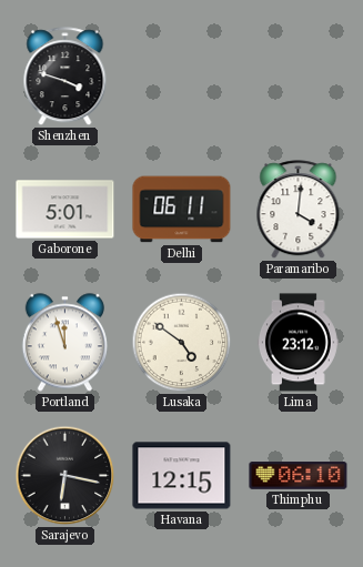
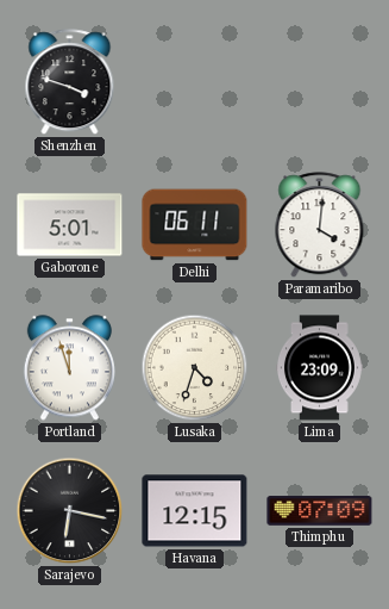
Lusaka: 4:51 -> 4:33
Lima: 23:12 -> 23:09
Thimphu: 06:10 -> 07:09
